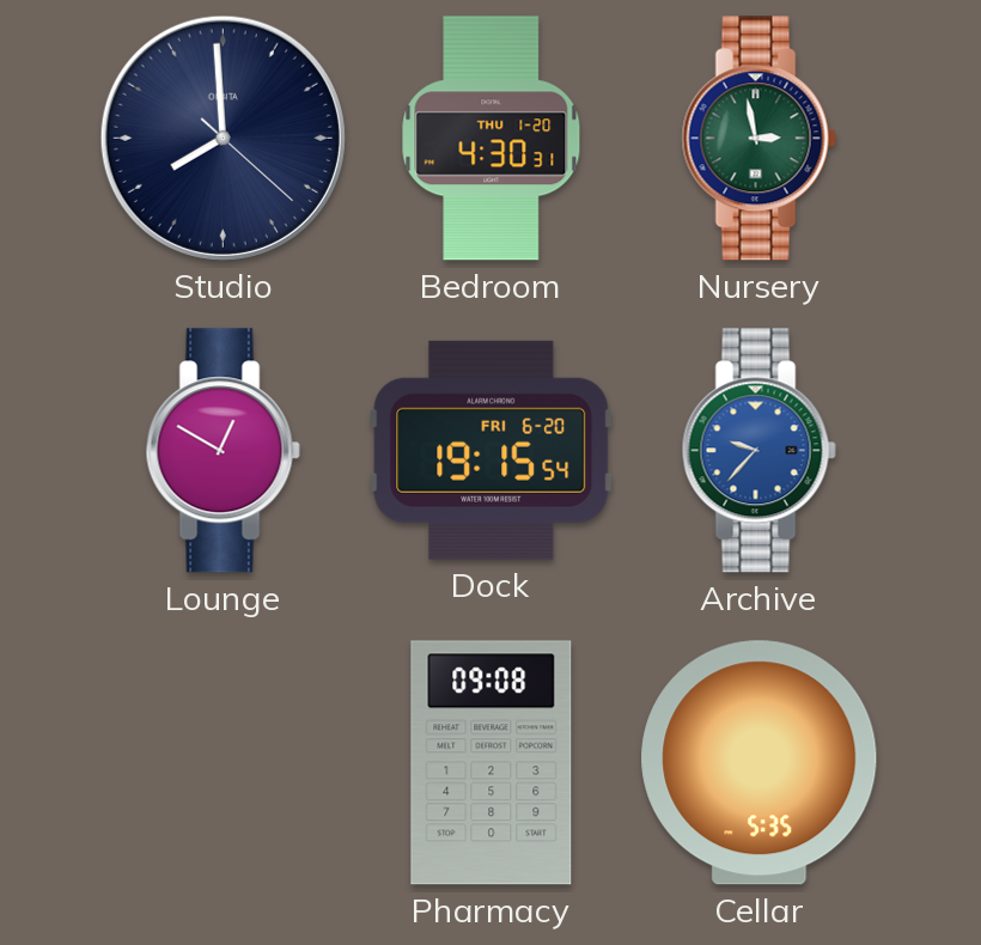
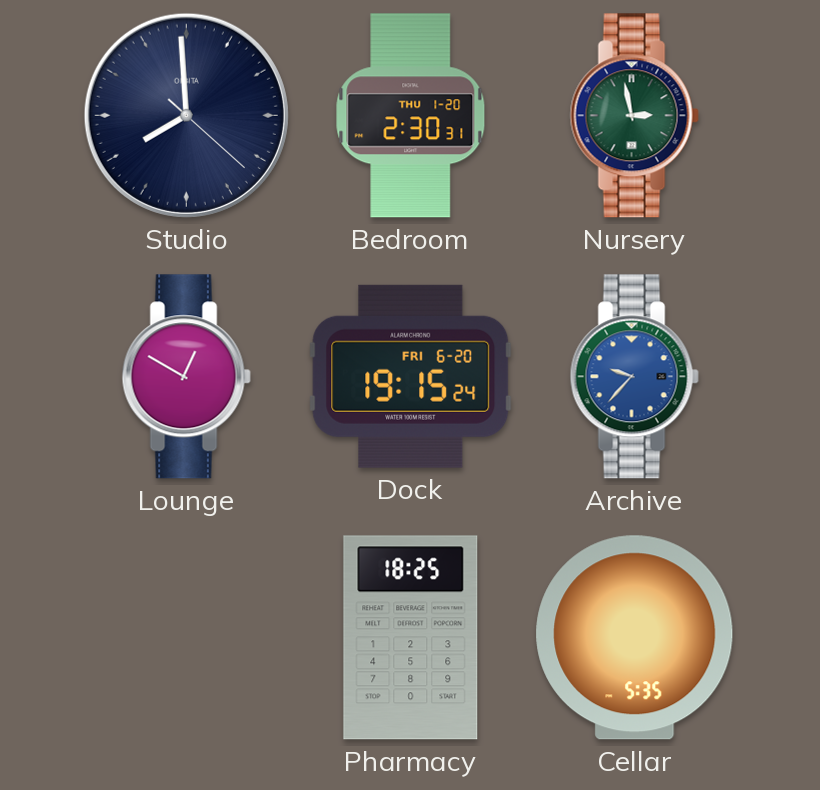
Bedroom: 4:30 -> 2:30
Dock: 19:15:54 -> 19:15:24
Pharmacy: 09:08 -> 18:25
